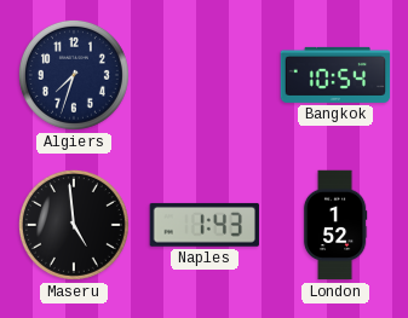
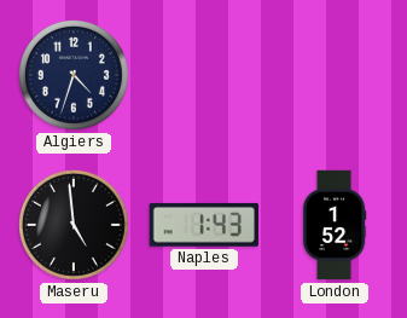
Algiers: 7:33 -> 4:33
Bangkok: 10:54 -> none
